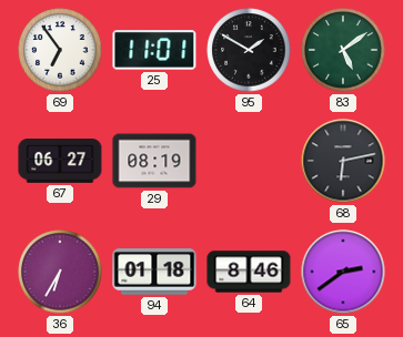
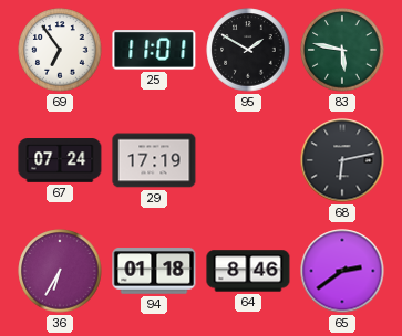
83: 5:09 -> 5:47
67: 06:27 -> 07:24
29: 08:19 -> 17:19
